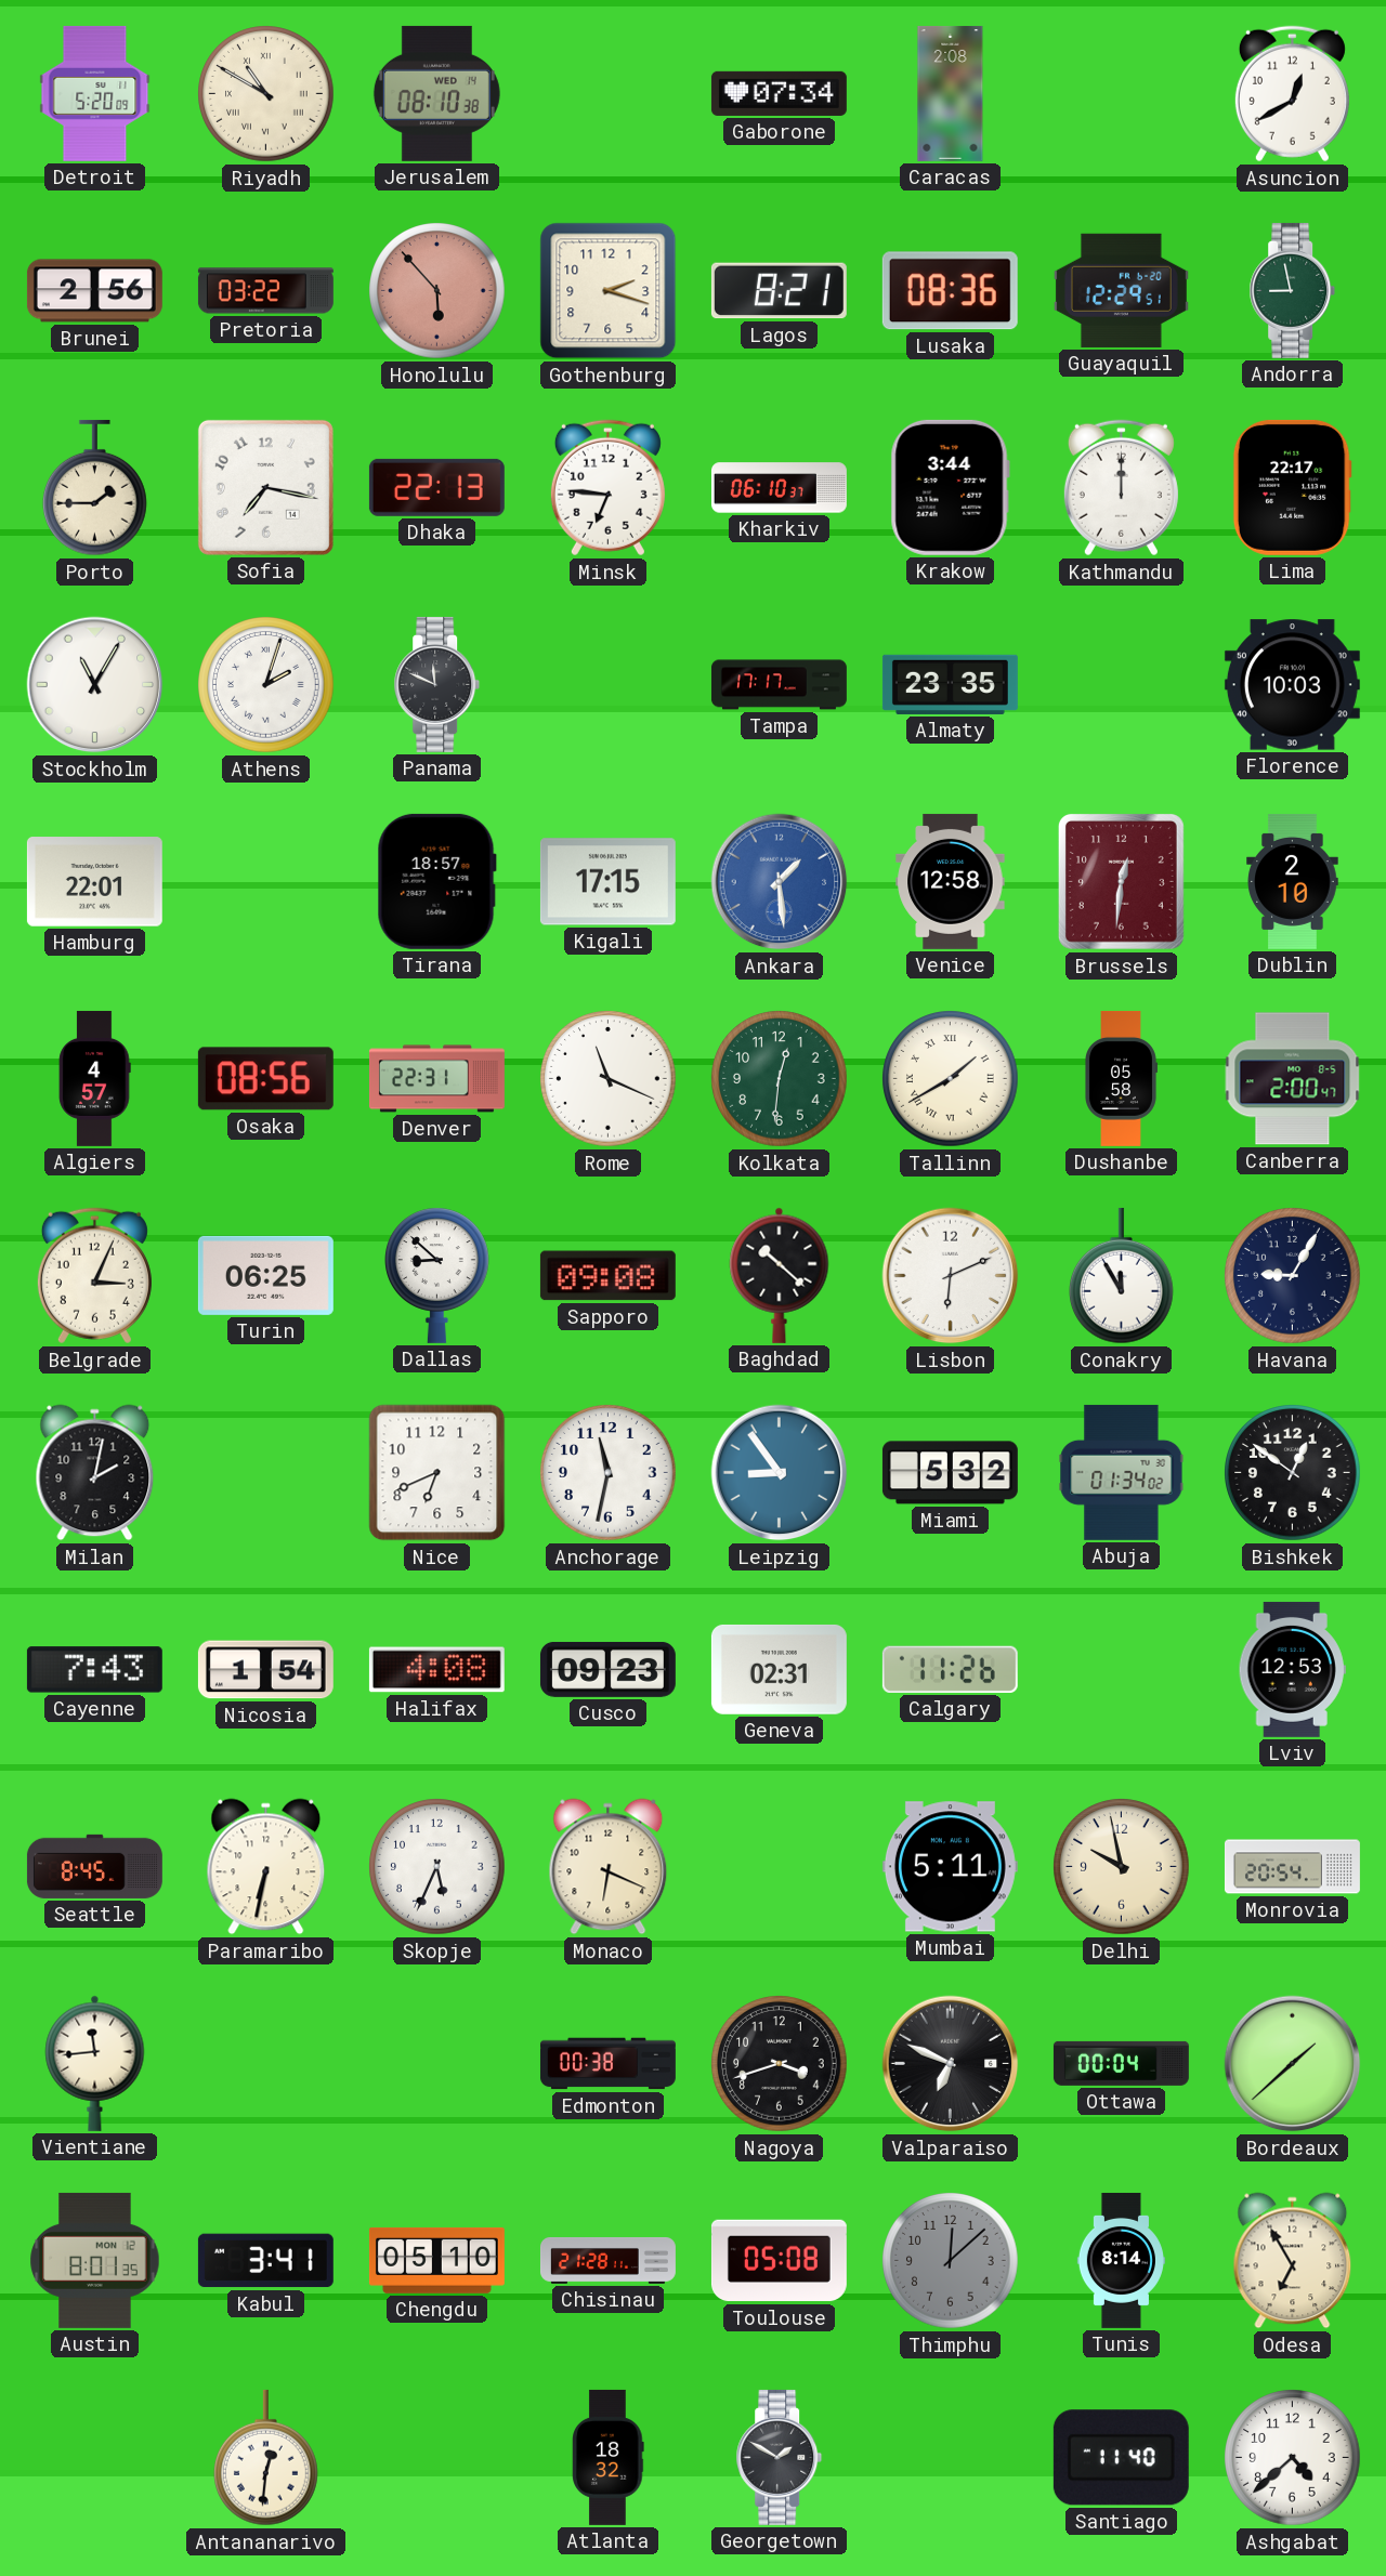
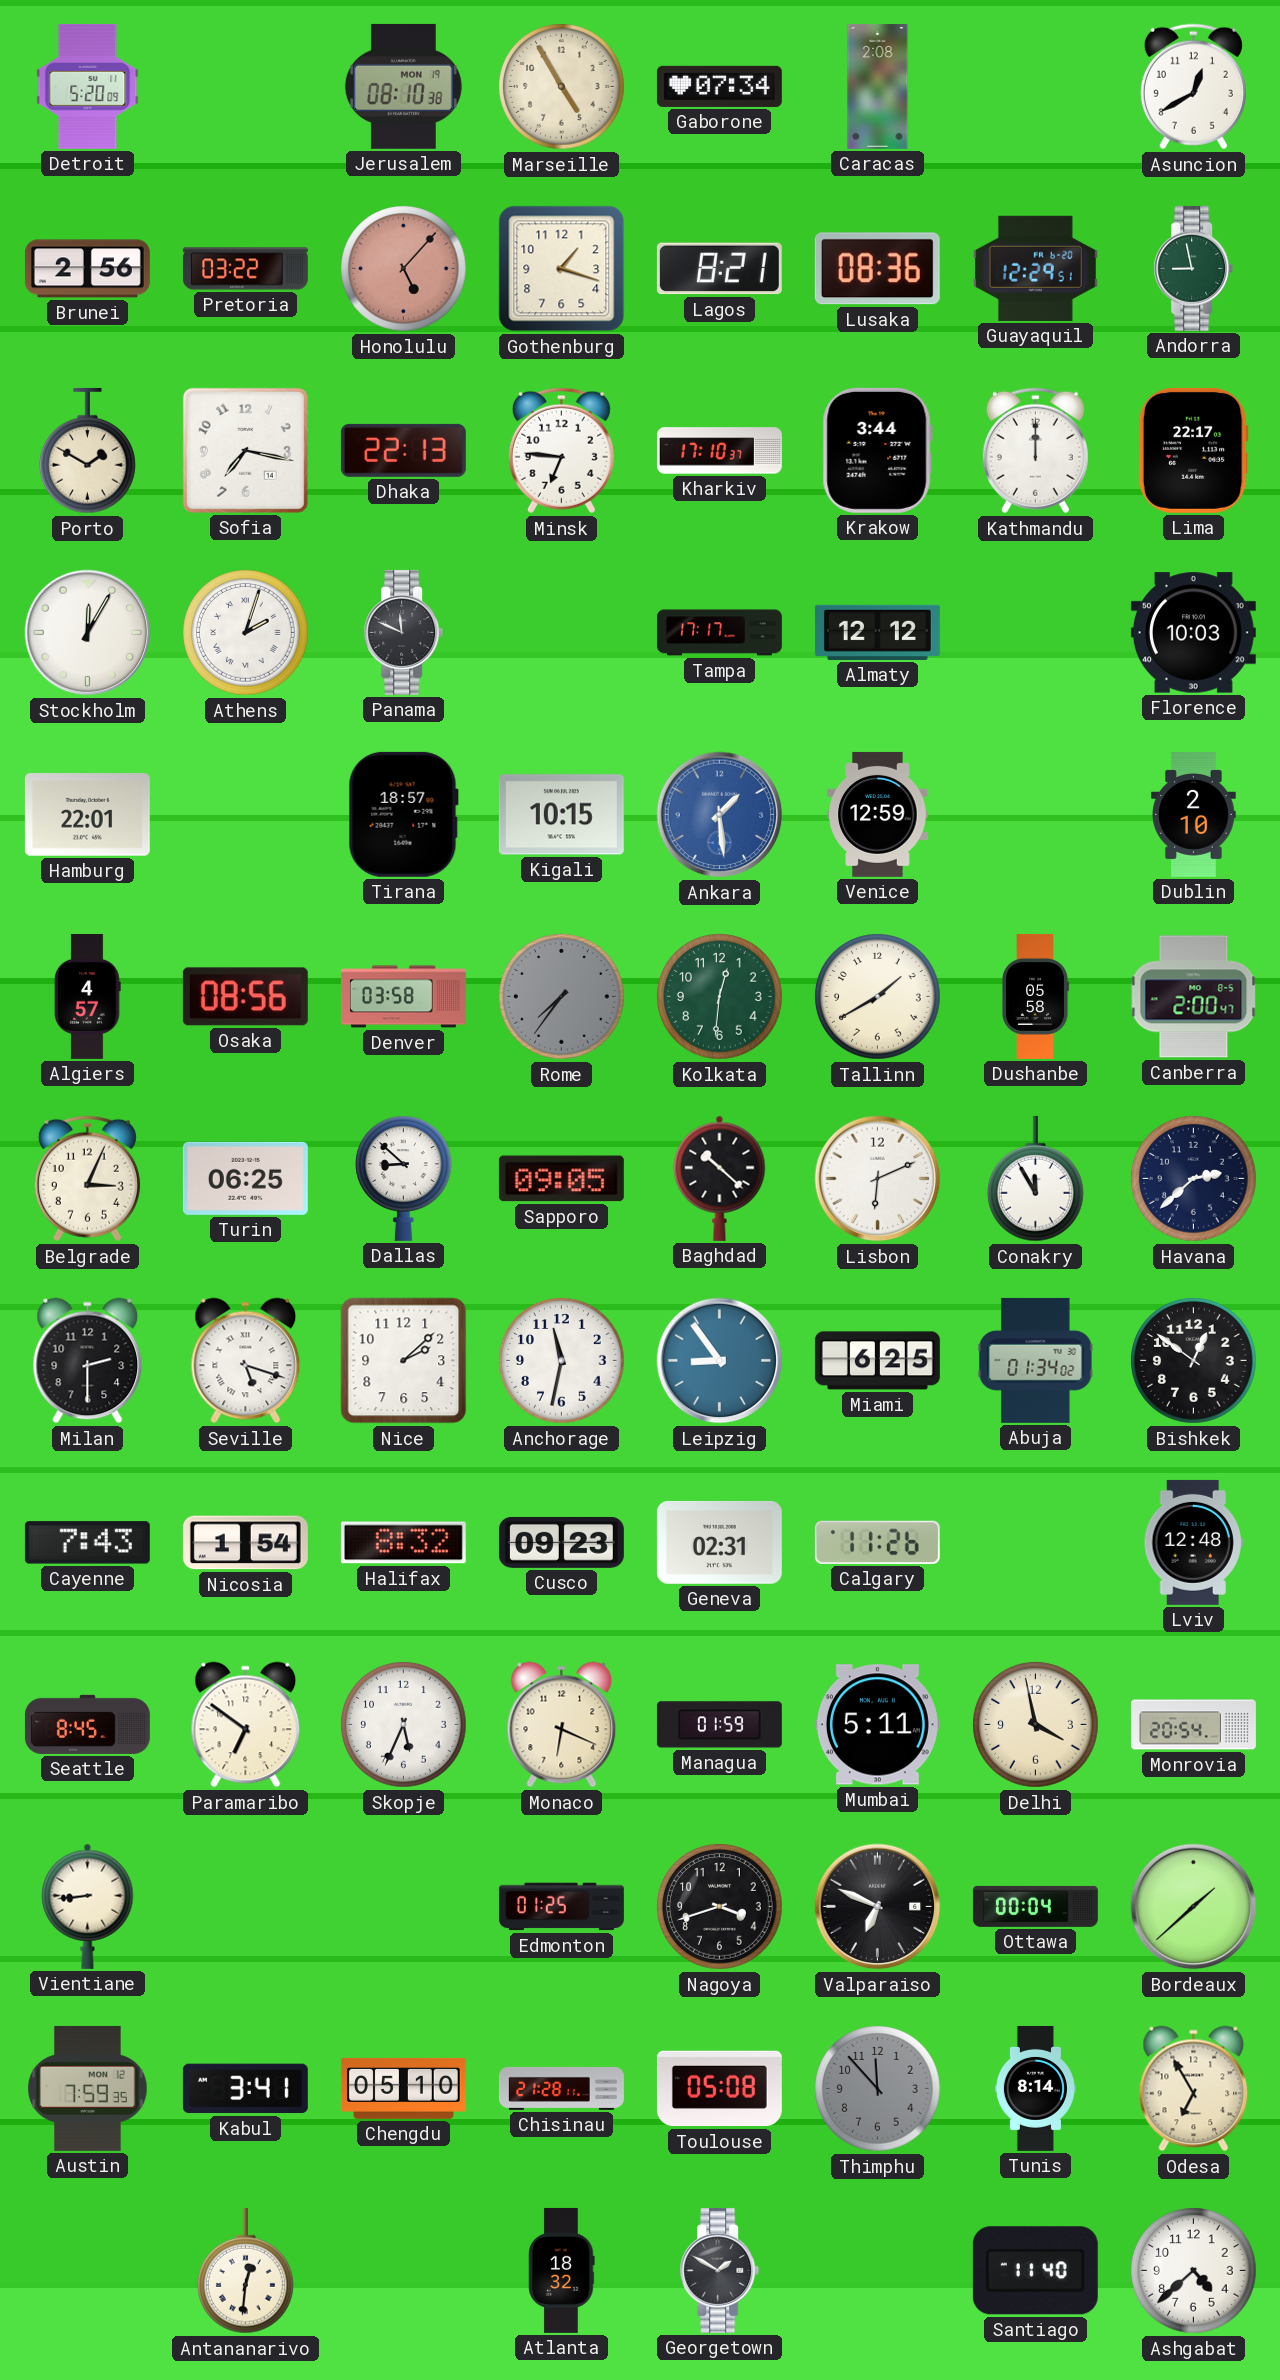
Riyadh: 10:50 -> none
Jerusalem date: WED 14 -> MON 19
Marseille: none -> 4:55
Honolulu: 5:53 -> 5:07
Gothenburg: 2:18 -> 1:18
Porto: 1:45 -> 1:50
Kharkiv: 06:10 -> 17:10
Stockholm: 11:05 -> 12:05
Almaty: 23:35 -> 12:12
Kigali: 17:15 -> 10:15
Venice: 12:58 -> 12:59
Brussels: 12:31 -> none
Denver: 22:31 -> 03:58
Rome: 11:19 -> 7:36
Rome dial: white -> grey
Tallinn numerals: Roman -> Arabic
Sapporo: 09:08 -> 09:05
Havana: 9:05 -> 2:38
Milan: 2:02 -> 2:30
Seville: none -> 5:18
Nice: 6:41 -> 2:08
Miami: 5:32 -> 6:25
Halifax: 4:08 -> 8:32
Lviv: 12:53 -> 12:48
Paramaribo: 6:32 -> 6:51
Managua: none -> 01:59
Delhi: 9:58 -> 3:58
Vientiane: 11:44 -> 8:44
Edmonton: 00:38 -> 01:25
Austin: 8:01 -> 7:59
Thimphu: 12:08 -> 11:53
